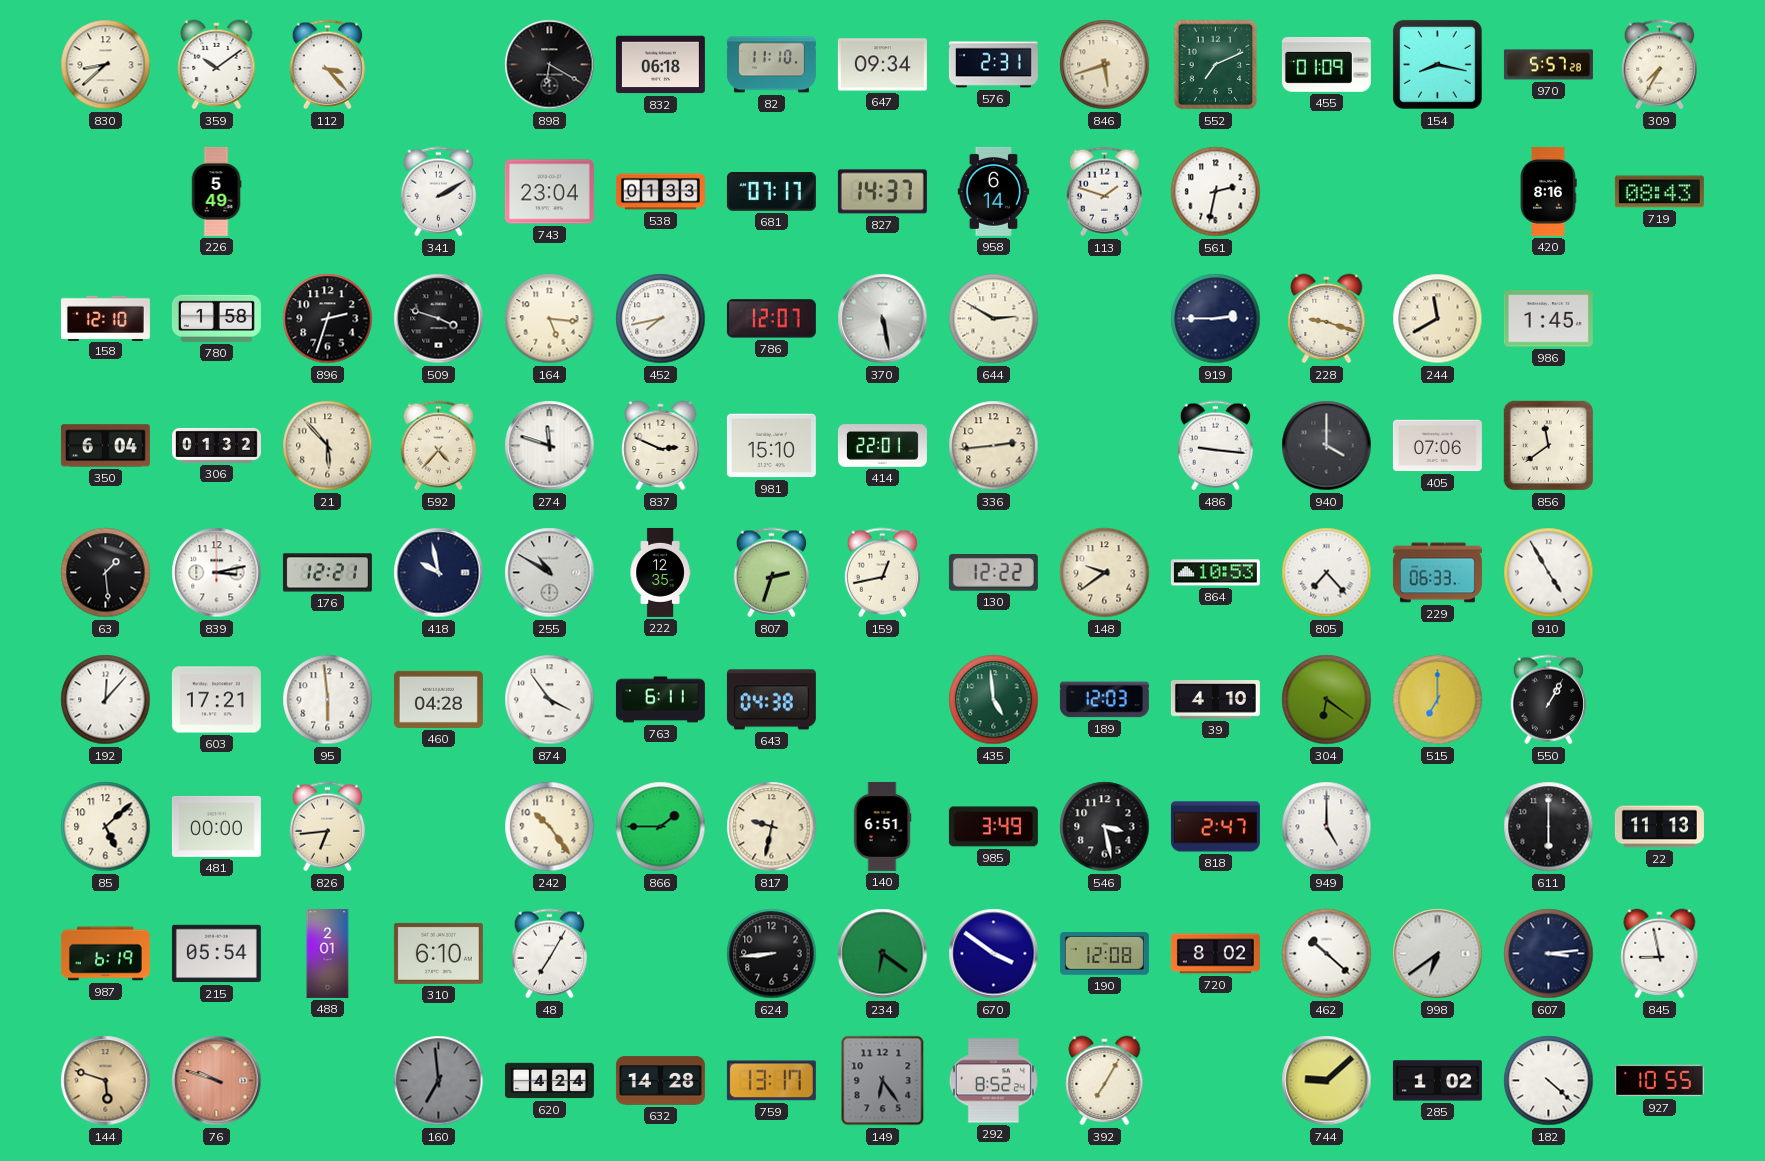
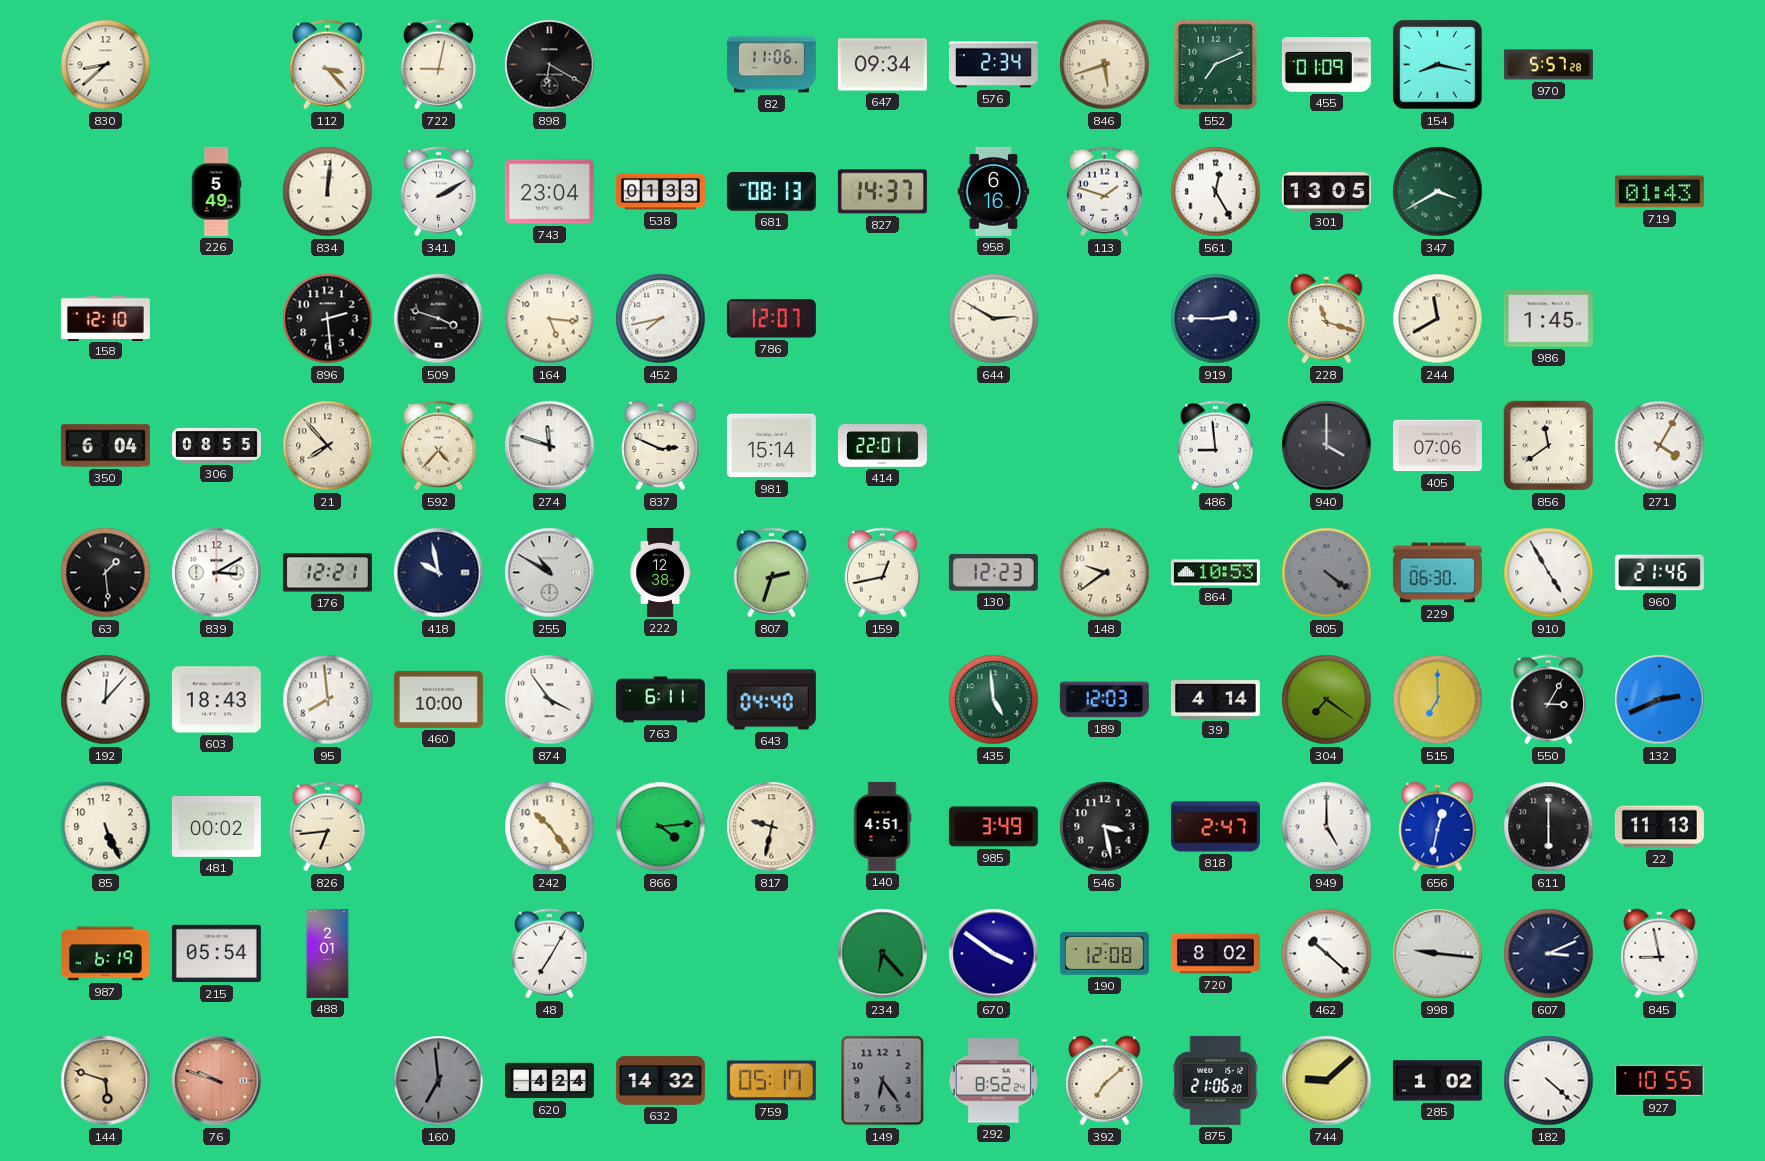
359: 10:09 -> none
722: none -> 9:02
832: 06:18 -> none
82: 11:10 -> 11:06
576: 2:31 -> 2:34
309: 7:35 -> none
834: none -> 12:01
681: 07:17 -> 08:13
958: 6:14 -> 6:16
561: 2:32 -> 12:25
301: none -> 13:05
347: none -> 3:40
420: 8:16 -> none
719: 08:43 -> 01:43
780: 1:58 -> none
896: 2:33 -> 2:29
370: 5:28 -> none
228: 9:18 -> 11:18
306: 01:32 -> 08:55
21: 5:53 -> 7:53
981: 15:10 -> 15:14
336: 2:44 -> none
486: 9:16 -> 8:59
271: none -> 4:05
839: 3:13 -> 3:10
222: 12:35 -> 12:38
130: 12:22 -> 12:23
805: 7:23 -> 4:21
805 dial: white -> grey
229: 06:33 -> 06:30
960: none -> 21:46
603: 17:21 -> 18:43
95: 5:59 -> 7:59
460: 04:28 -> 10:00
643: 04:38 -> 04:40
39: 4:10 -> 4:14
304: 6:21 -> 7:21
550: 1:05 -> 3:05
132: none -> 2:41
85: 5:08 -> 5:26
481: 00:00 -> 00:02
866: 1:45 -> 4:14
140: 6:51 -> 4:51
656: none -> 12:32
310: 6:10 -> none
624: 8:44 -> none
234: 6:21 -> 6:23
998: 6:39 -> 9:16
607: 3:14 -> 3:11
632: 14:28 -> 14:32
759: 13:17 -> 05:17
392: 7:05 -> 7:08
875: none -> 21:06
